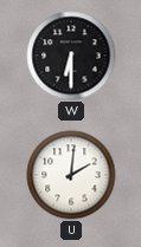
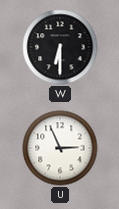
U: 2:01 -> 2:56
